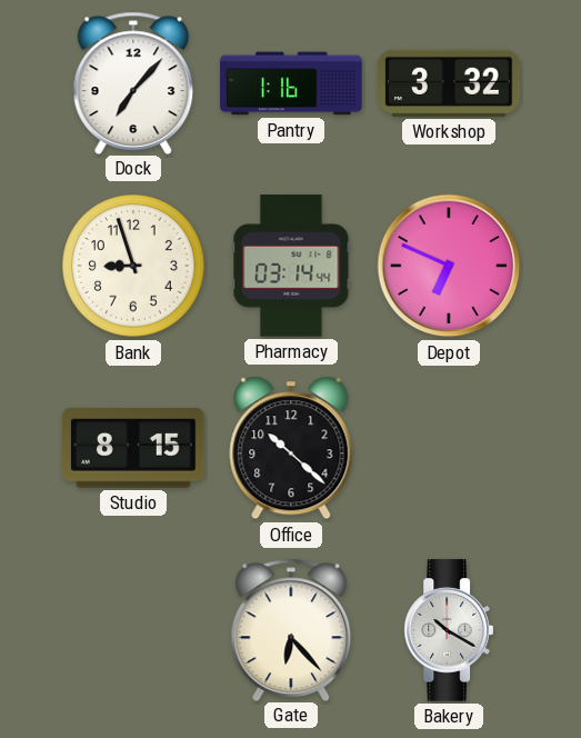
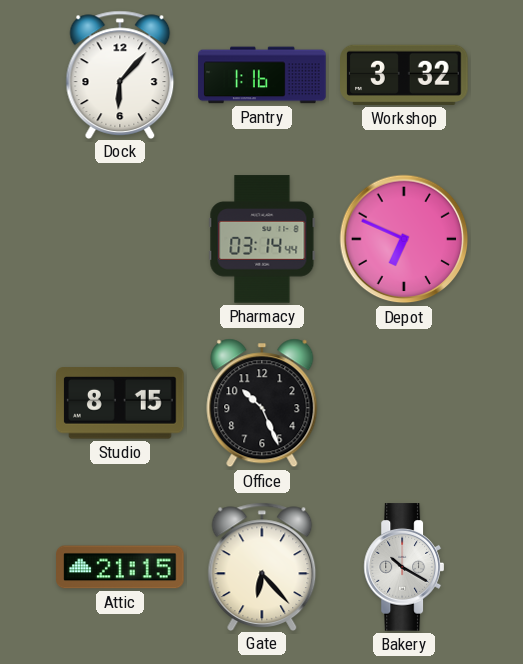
Dock: 7:07 -> 6:07
Bank: 8:57 -> none
Office: 10:22 -> 10:26
Attic: none -> 21:15
